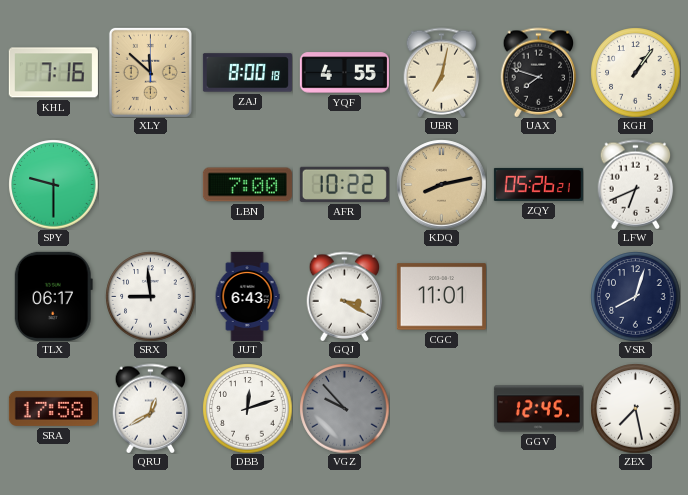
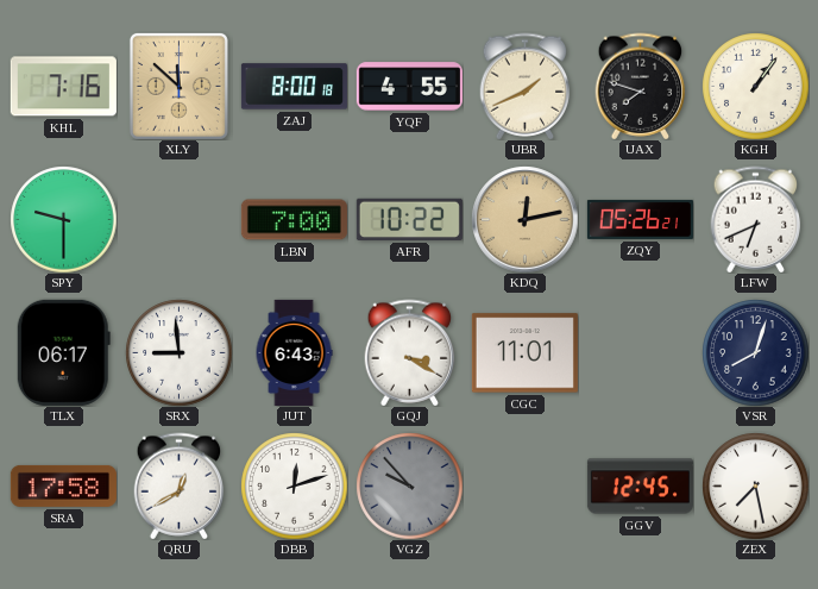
UBR: 7:02 -> 1:41
KDQ: 8:13 -> 12:13
